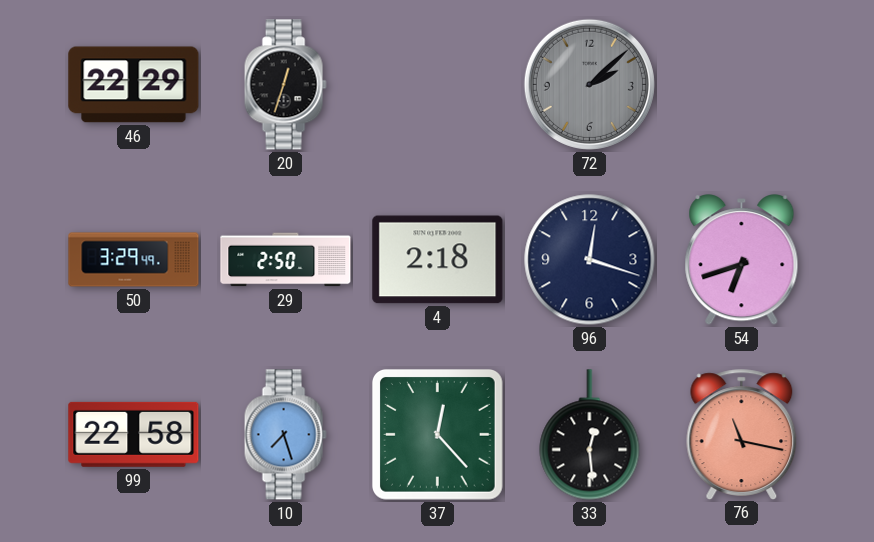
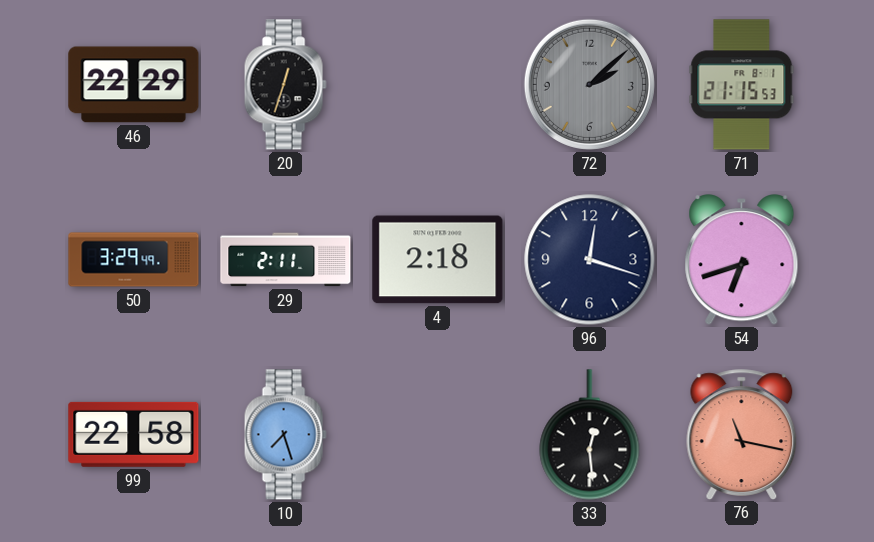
71: none -> 21:15
29: 2:50 -> 2:11
37: 12:23 -> none
